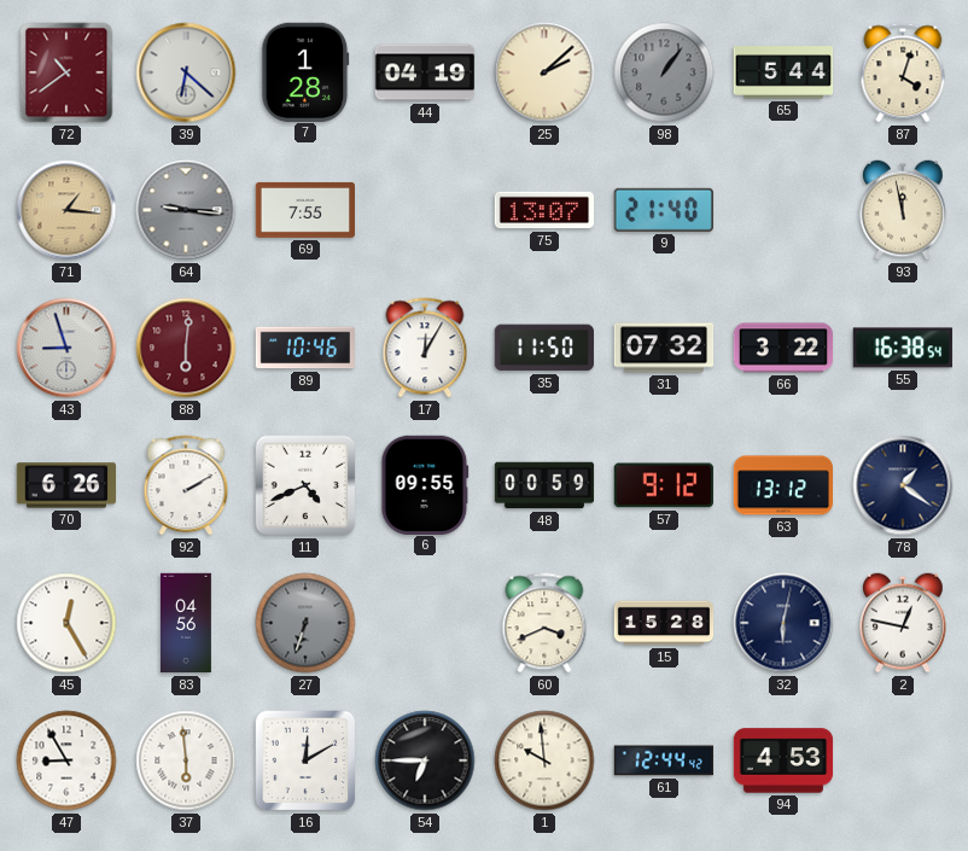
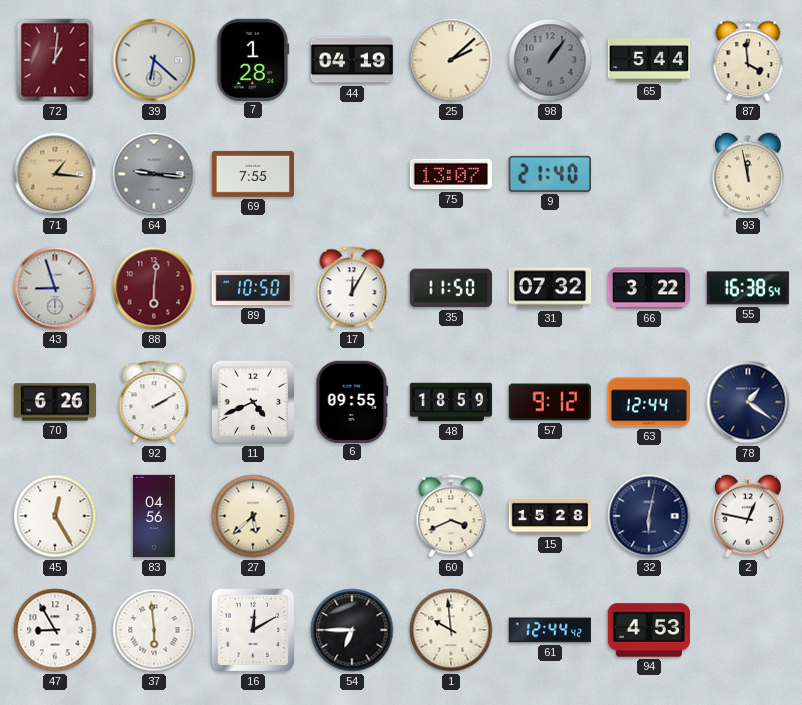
72: 10:39 -> 1:01
87: 4:03 -> 3:59
89: 10:46 -> 10:50
48: 00:59 -> 18:59
63: 13:12 -> 12:44
27: 6:33 -> 5:38
27 dial: grey -> cream
